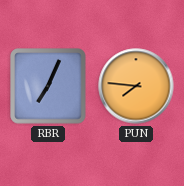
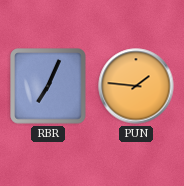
PUN: 7:46 -> 1:46
